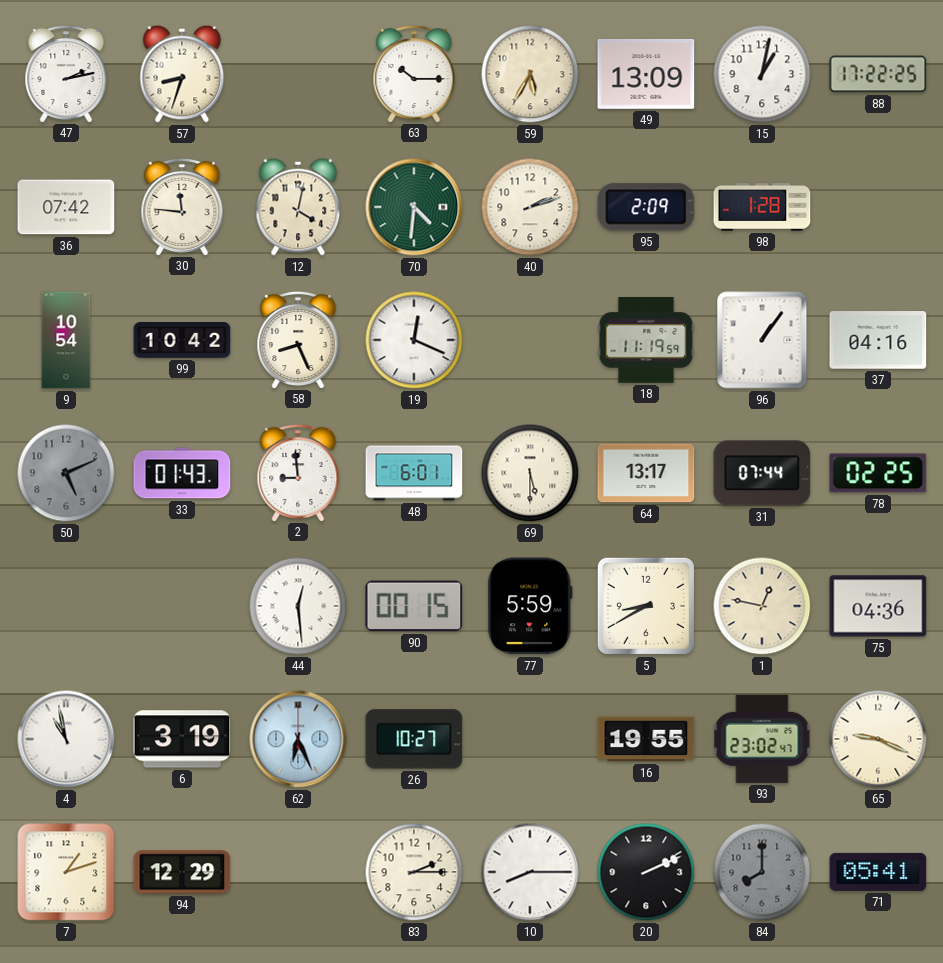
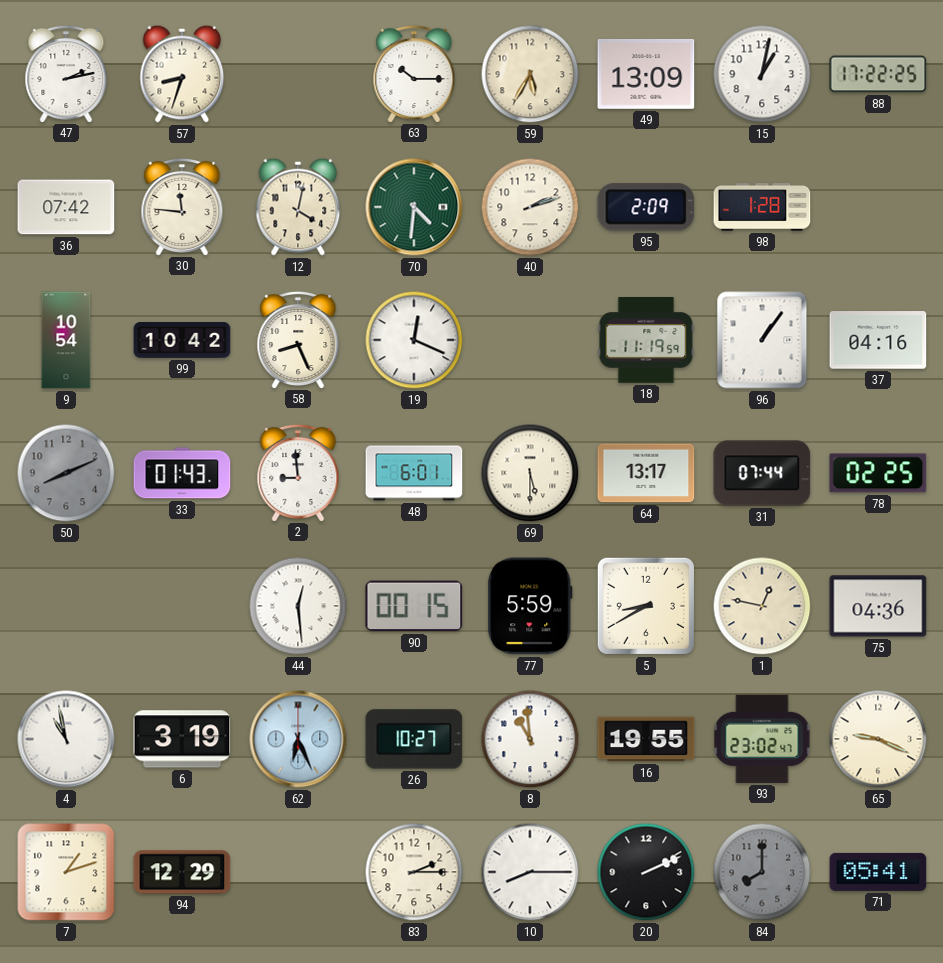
50: 5:11 -> 8:11
8: none -> 10:59
